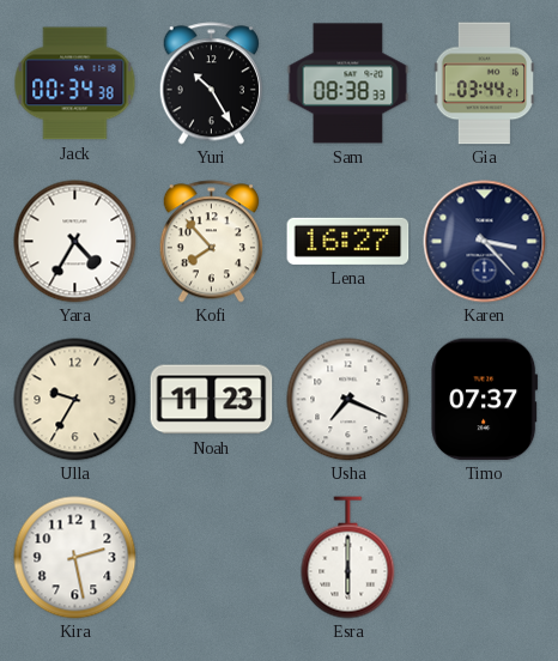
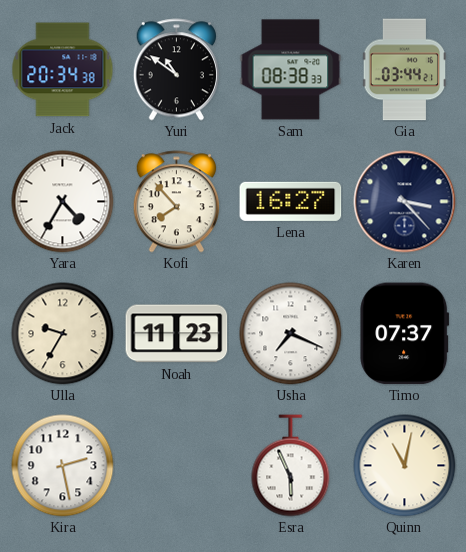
Jack: 00:34 -> 20:34
Yuri: 10:25 -> 10:51
Esra: 6:00 -> 5:56
Quinn: none -> 11:02
